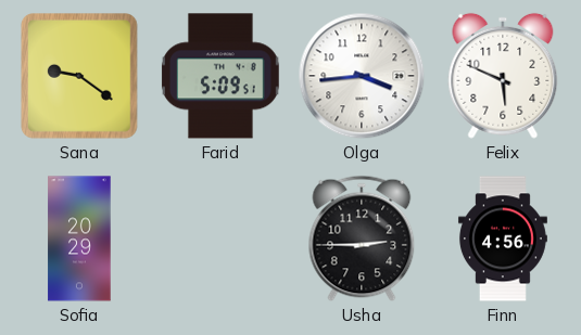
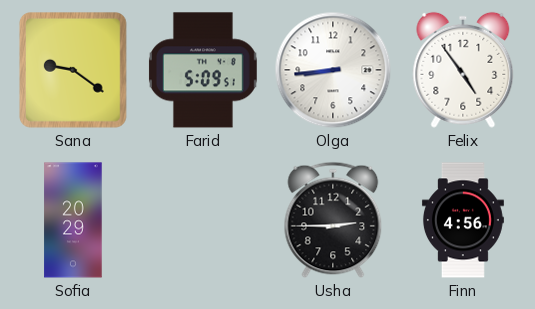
Olga: 3:44 -> 8:44
Felix: 5:49 -> 4:54
